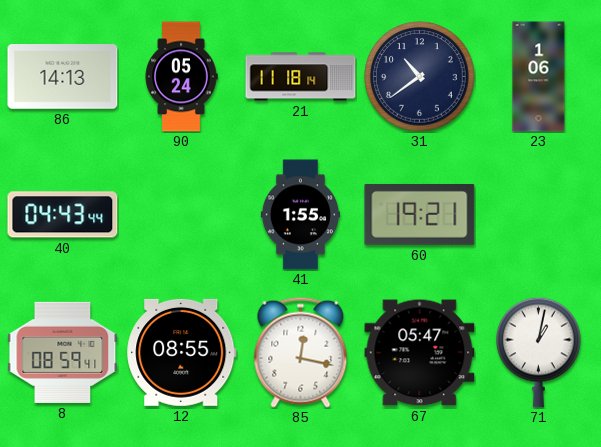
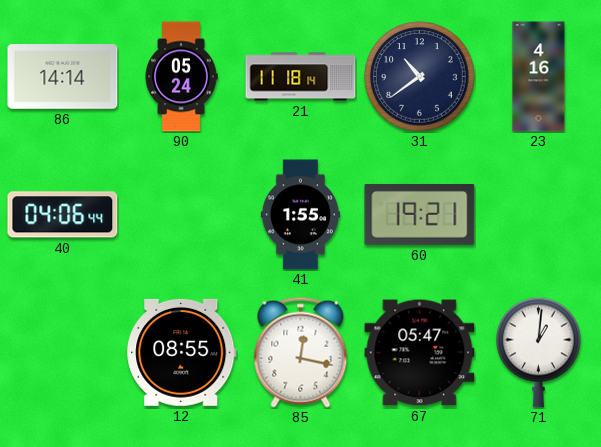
86: 14:13 -> 14:14
23: 1:06 -> 4:16
40: 04:43 -> 04:06
8: 08:59 -> none
71: 1:02 -> 1:01
